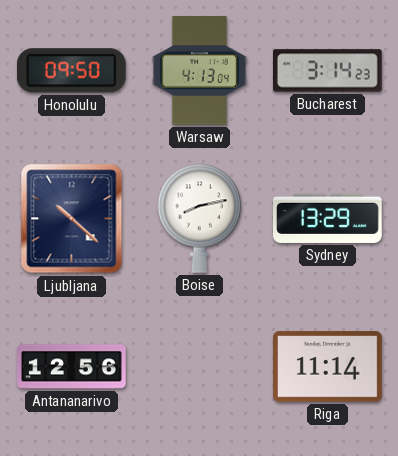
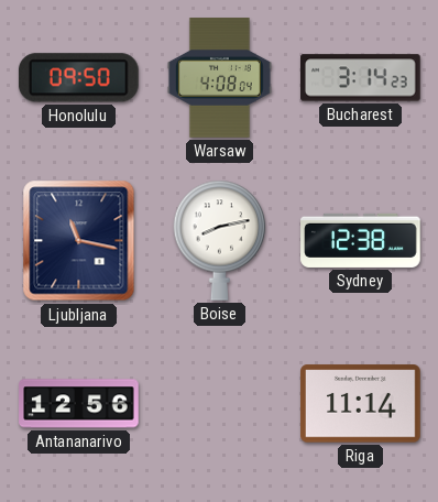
Warsaw: 4:13 -> 4:08
Ljubljana: 10:22 -> 11:17
Sydney: 13:29 -> 12:38
